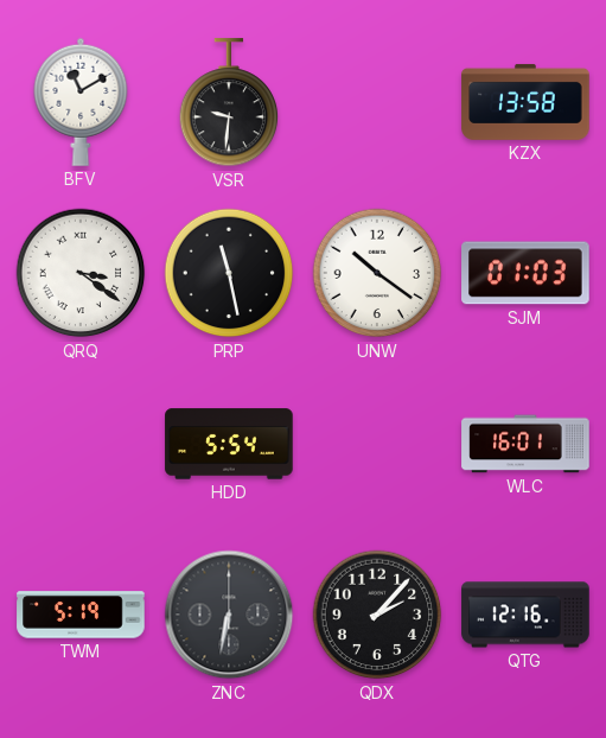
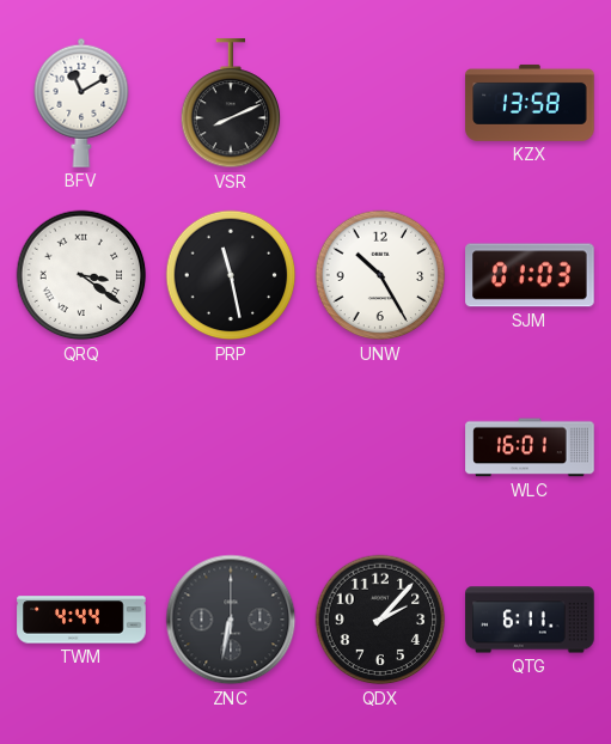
VSR: 9:31 -> 8:11
UNW: 10:21 -> 10:25
HDD: 5:54 -> none
TWM: 5:19 -> 4:44
QTG: 12:16 -> 6:11
